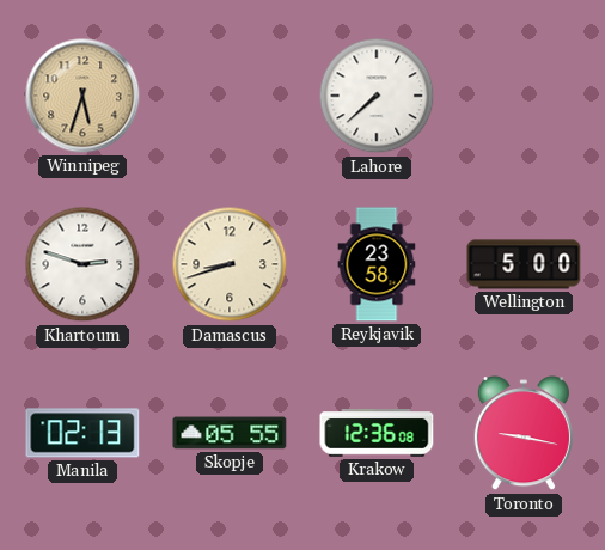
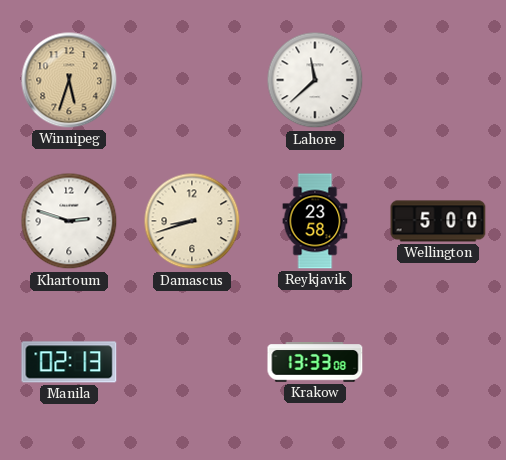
Lahore: 7:38 -> 11:38
Skopje: 05:55 -> none
Krakow: 12:36 -> 13:33
Toronto: 9:17 -> none
